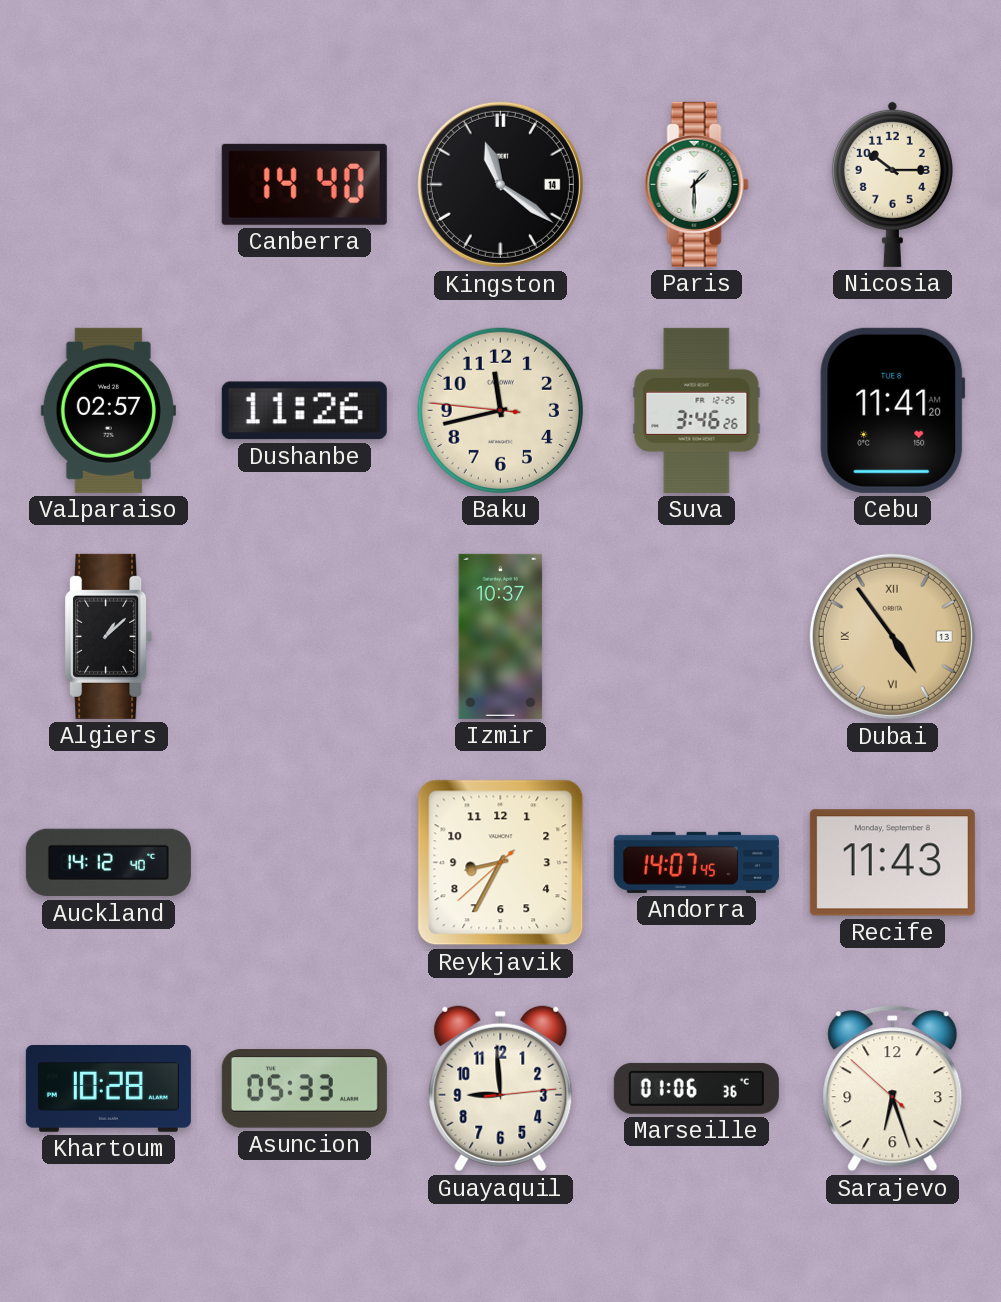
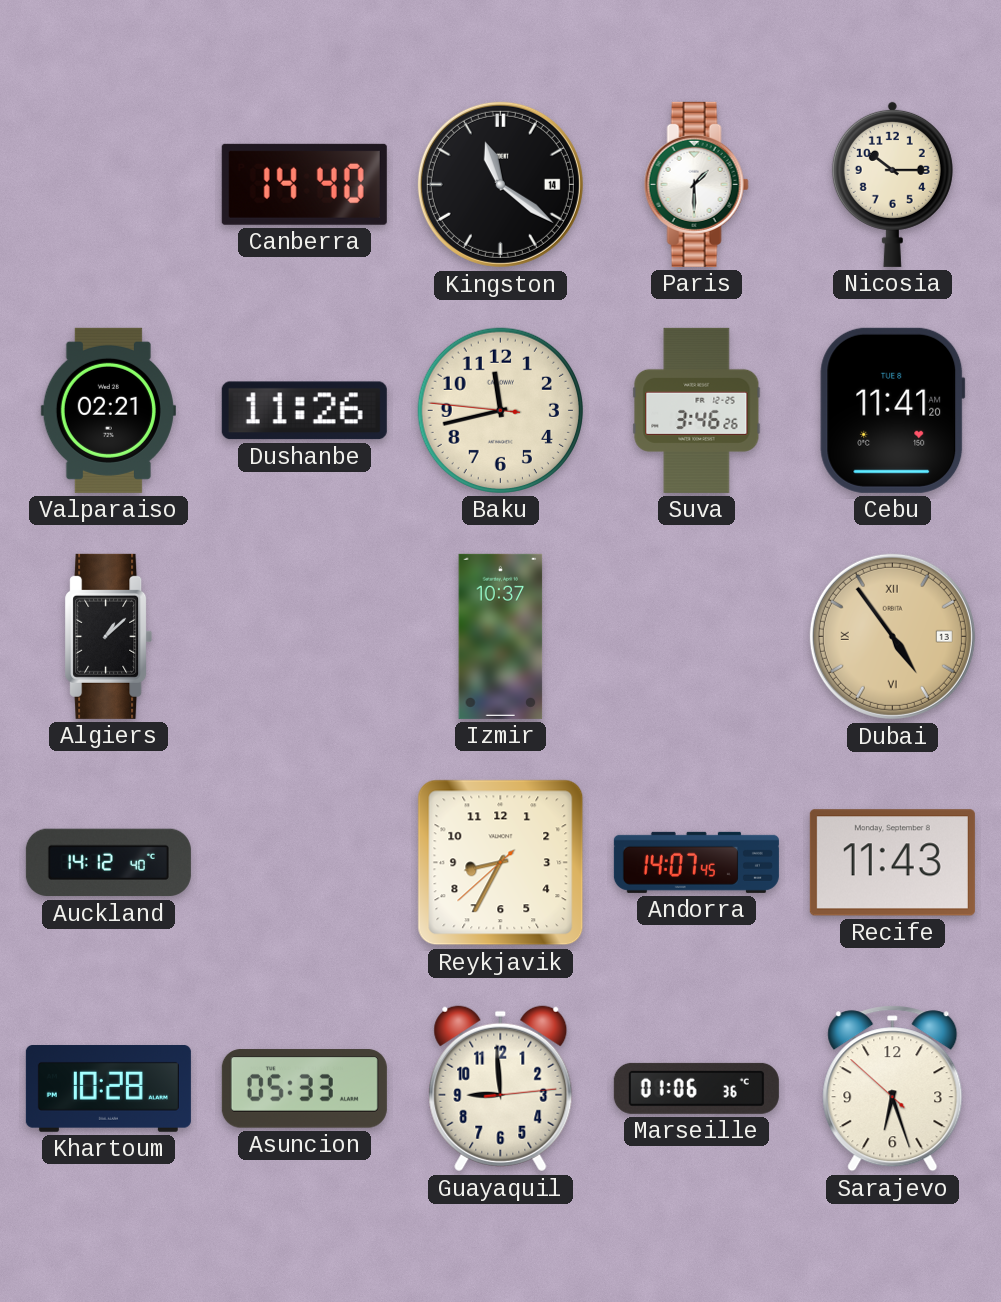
Valparaiso: 02:57 -> 02:21
